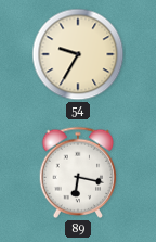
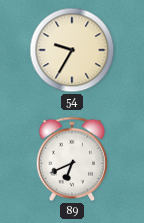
89: 6:17 -> 6:41
